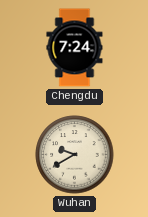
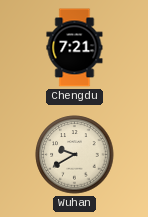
Chengdu: 7:24 -> 7:21
